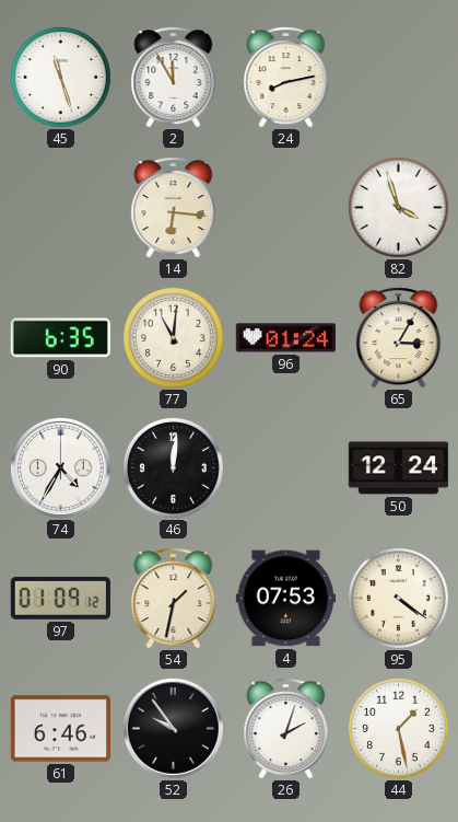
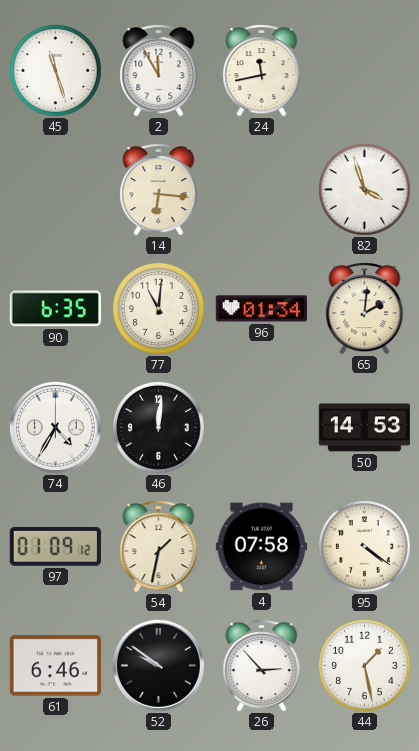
24: 8:13 -> 11:43
96: 01:24 -> 01:34
65: 3:05 -> 2:01
50: 12:24 -> 14:53
4: 07:53 -> 07:58
52: 9:54 -> 9:51
26: 2:03 -> 2:53
